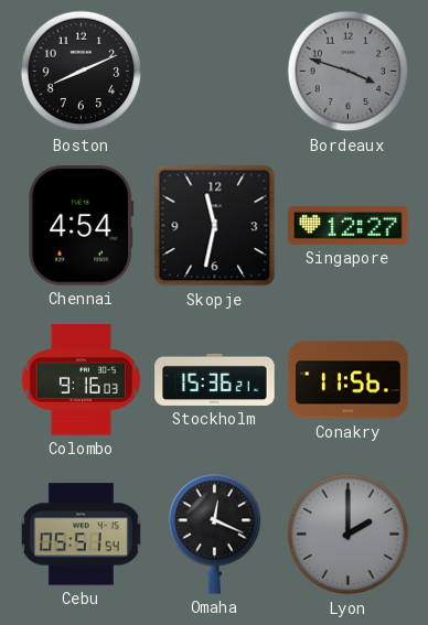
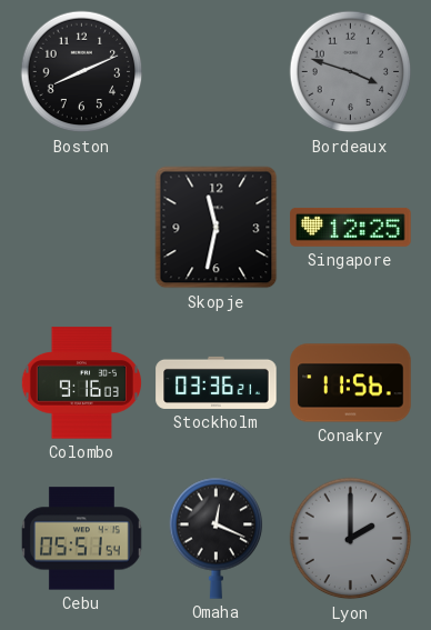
Chennai: 4:54 -> none
Singapore: 12:27 -> 12:25
Stockholm: 15:36 -> 03:36
